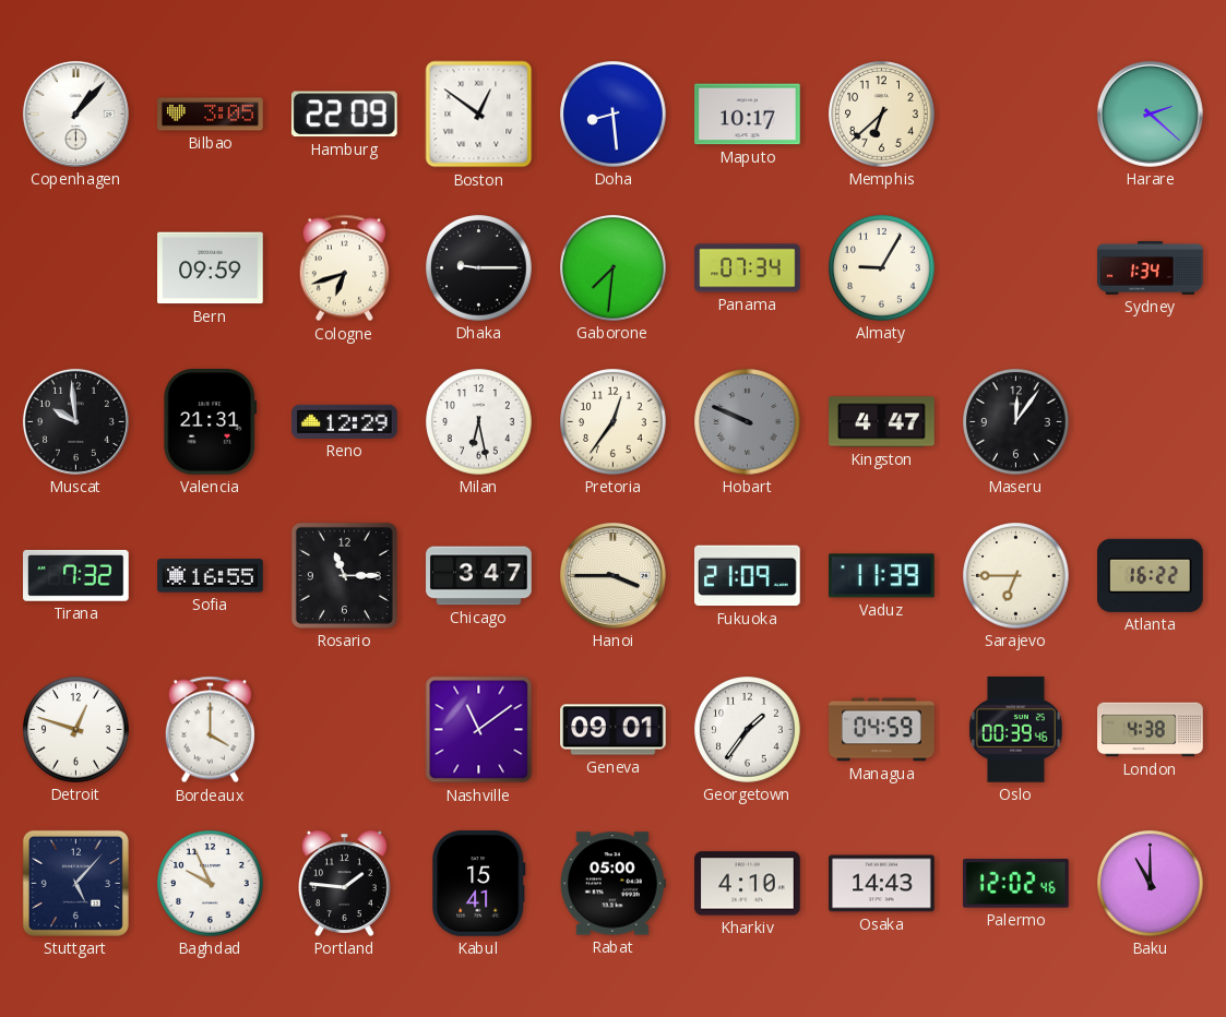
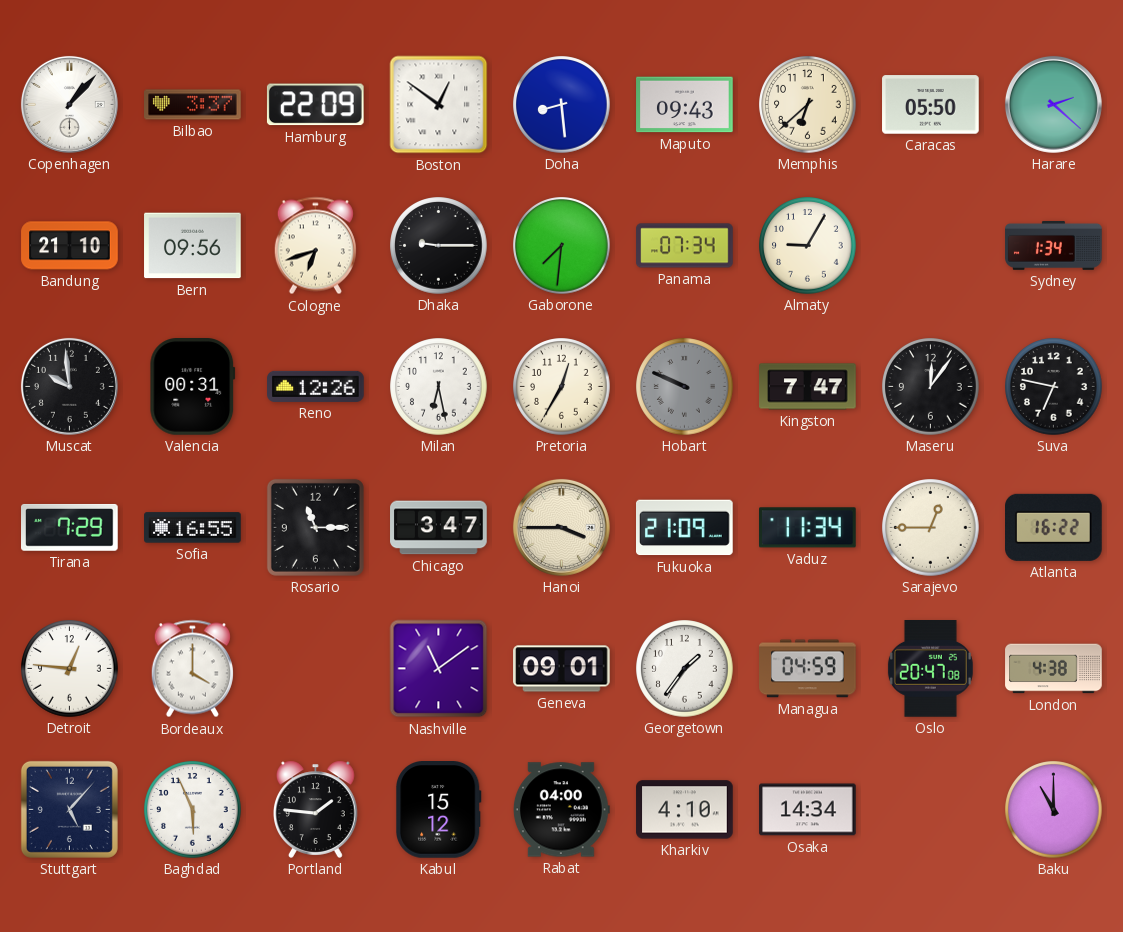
Bilbao: 3:05 -> 3:37
Maputo: 10:17 -> 09:43
Caracas: none -> 05:50
Bandung: none -> 21:10
Bern: 09:59 -> 09:56
Valencia: 21:31 -> 00:31
Reno: 12:29 -> 12:26
Pretoria: 12:36 -> 12:35
Kingston: 4:47 -> 7:47
Suva: none -> 6:47
Tirana: 7:32 -> 7:29
Vaduz: 11:39 -> 11:34
Sarajevo: 6:45 -> 12:45
Detroit: 12:48 -> 12:46
Oslo: 00:39 -> 20:47
Baghdad: 9:56 -> 5:56
Kabul: 15:41 -> 15:12
Rabat: 05:00 -> 04:00
Osaka: 14:43 -> 14:34
Palermo: 12:02 -> none
